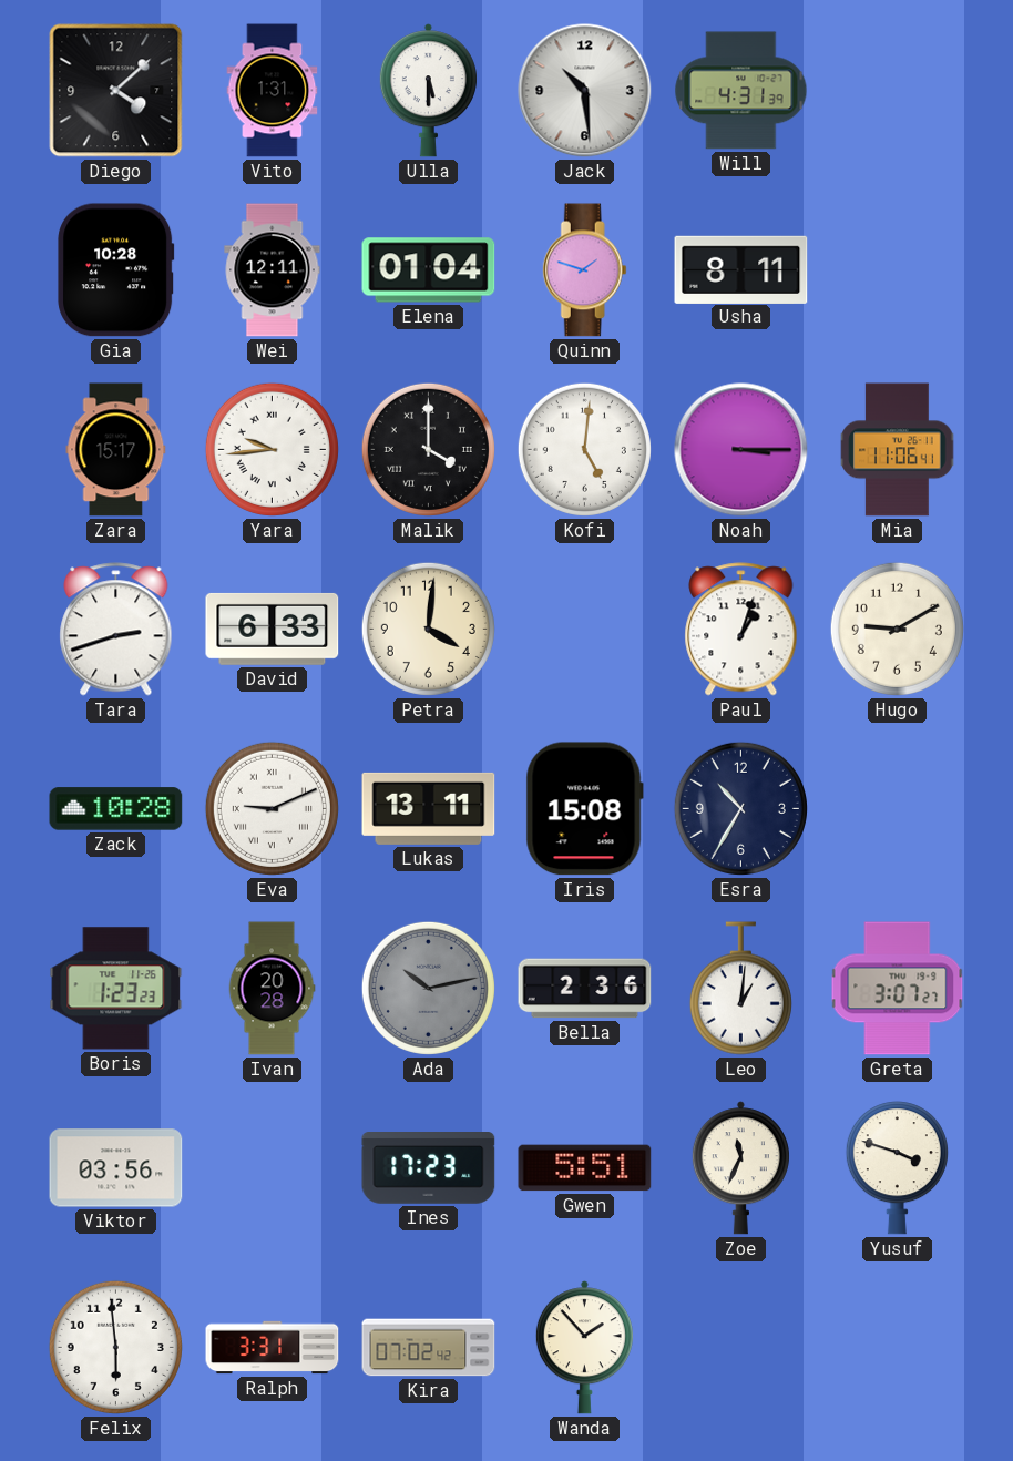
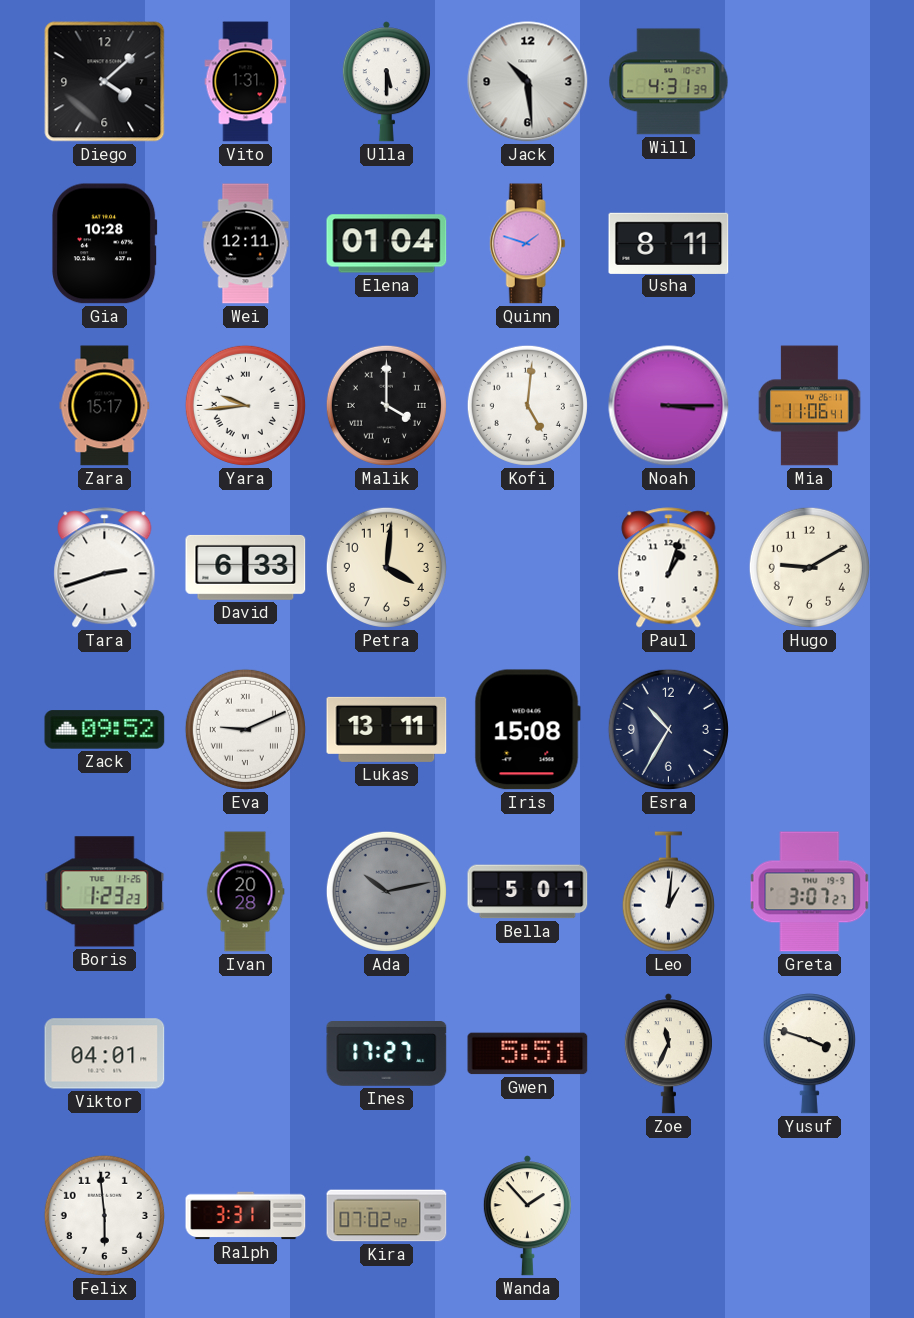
Zack: 10:28 -> 09:52
Bella: 2:36 -> 5:01
Viktor: 03:56 -> 04:01
Ines: 17:23 -> 17:27
